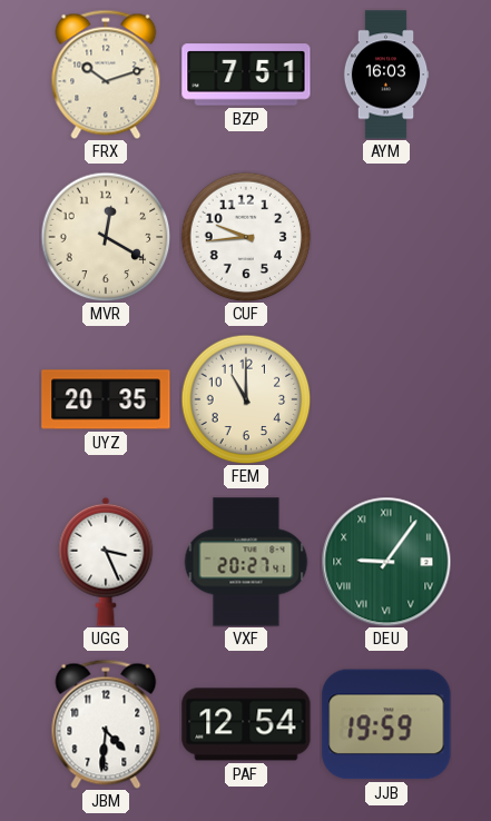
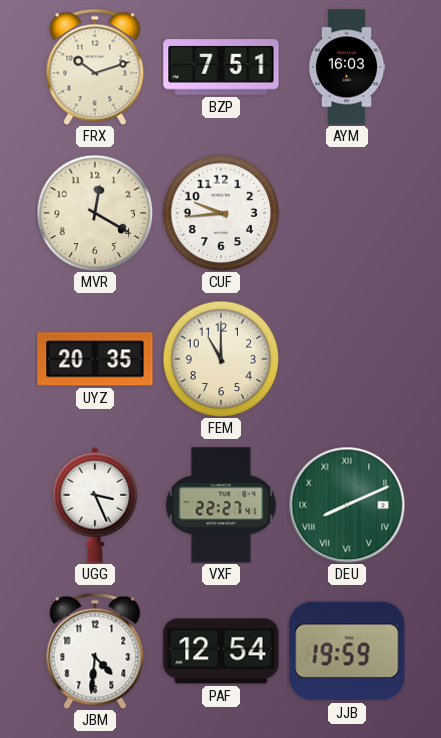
VXF: 20:27 -> 22:27
DEU: 9:06 -> 8:11
